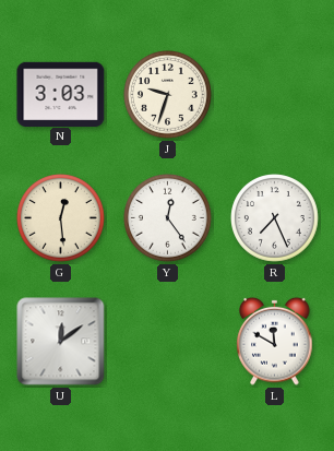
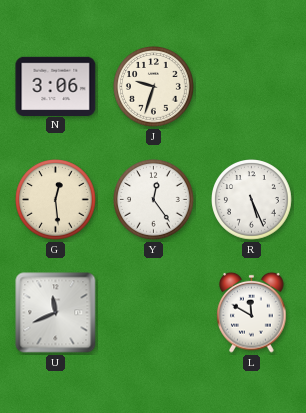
N: 3:03 -> 3:06
R: 7:26 -> 5:26
U: 12:09 -> 11:41
